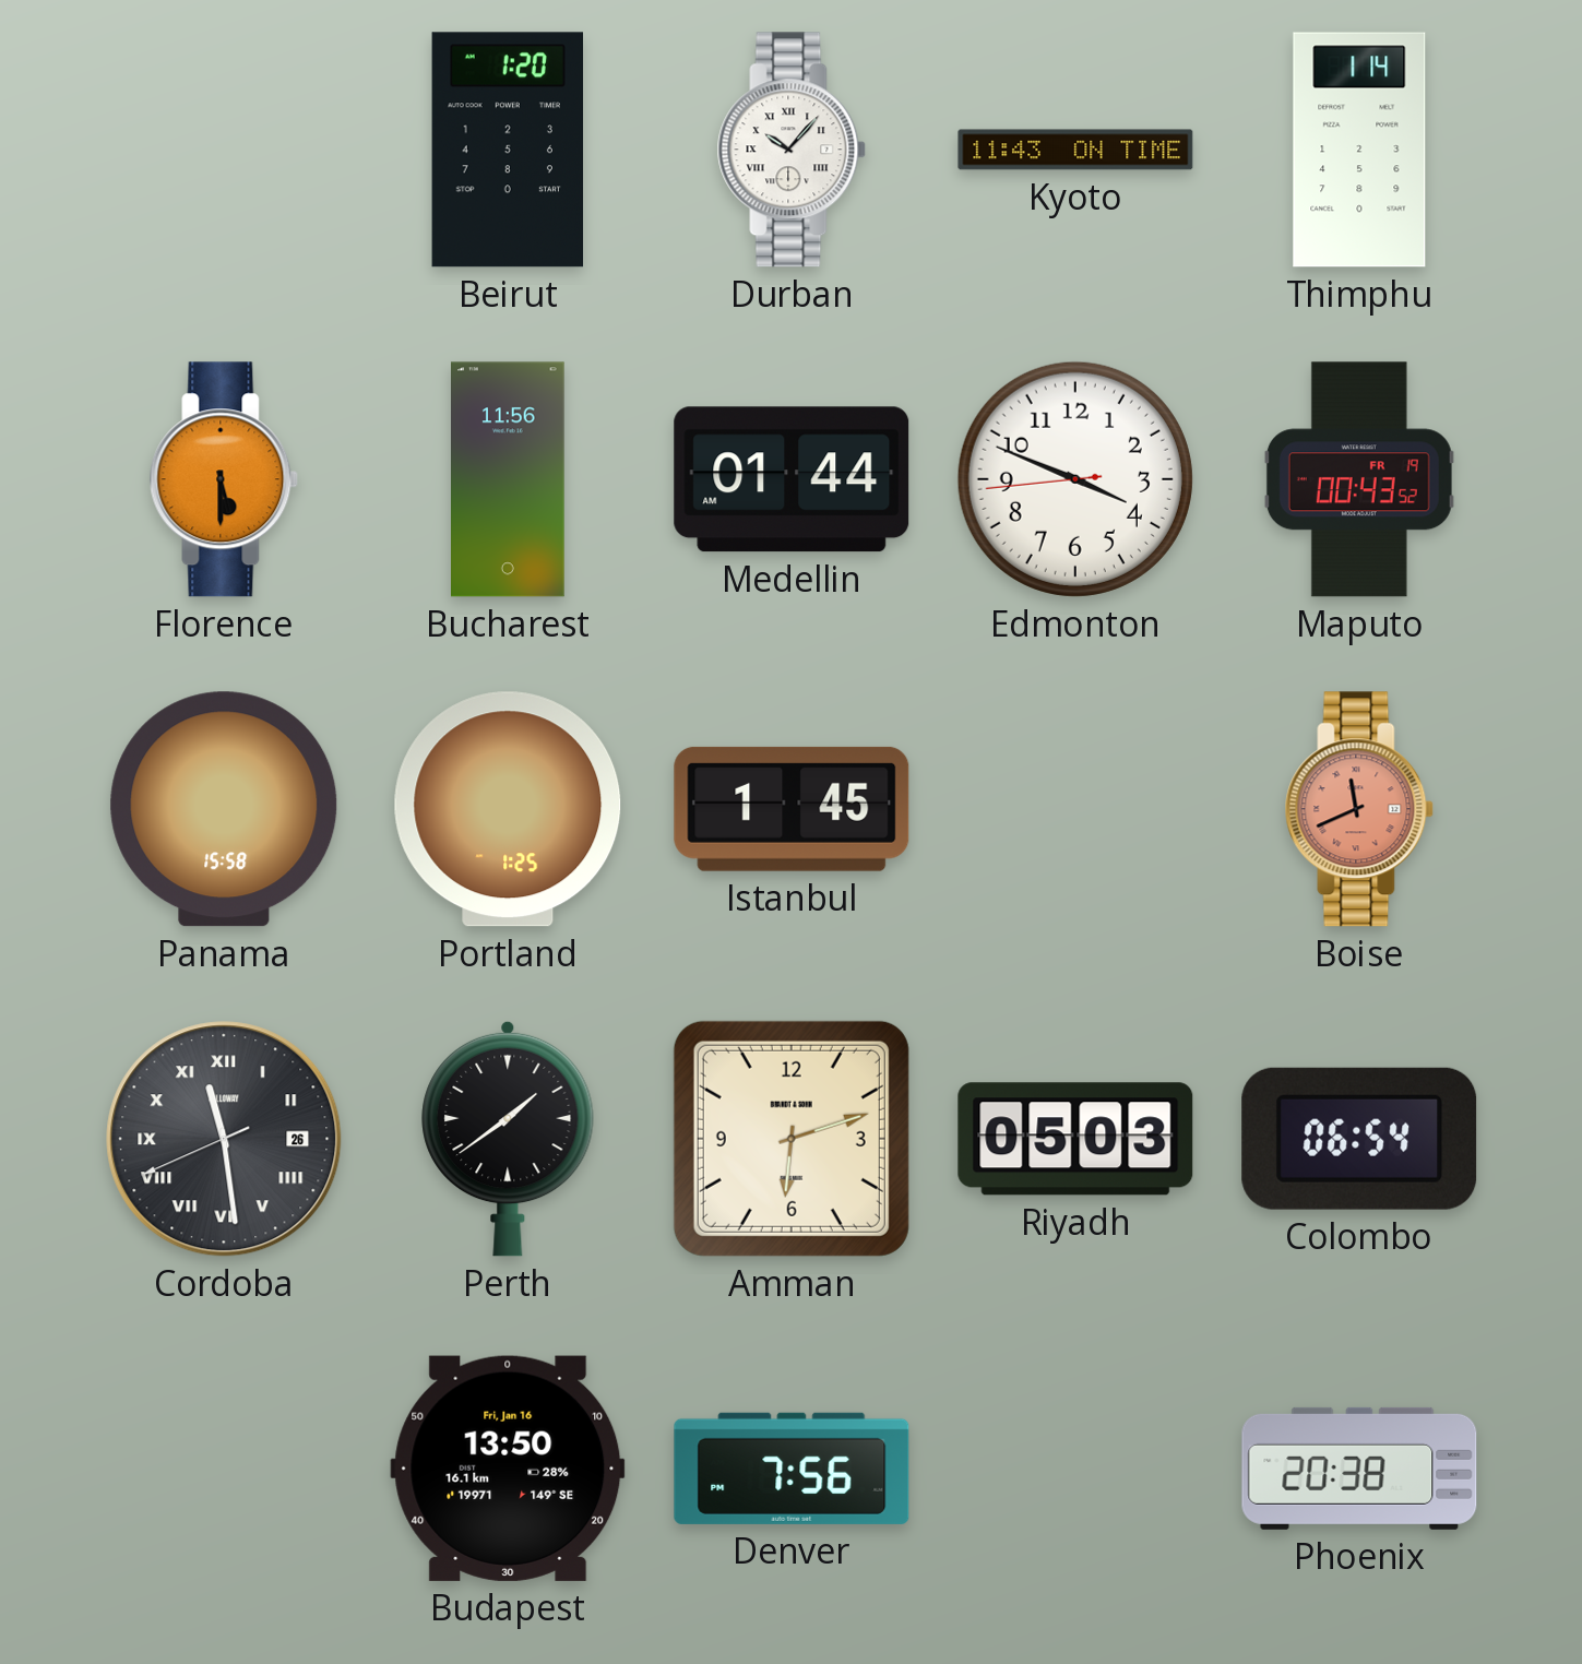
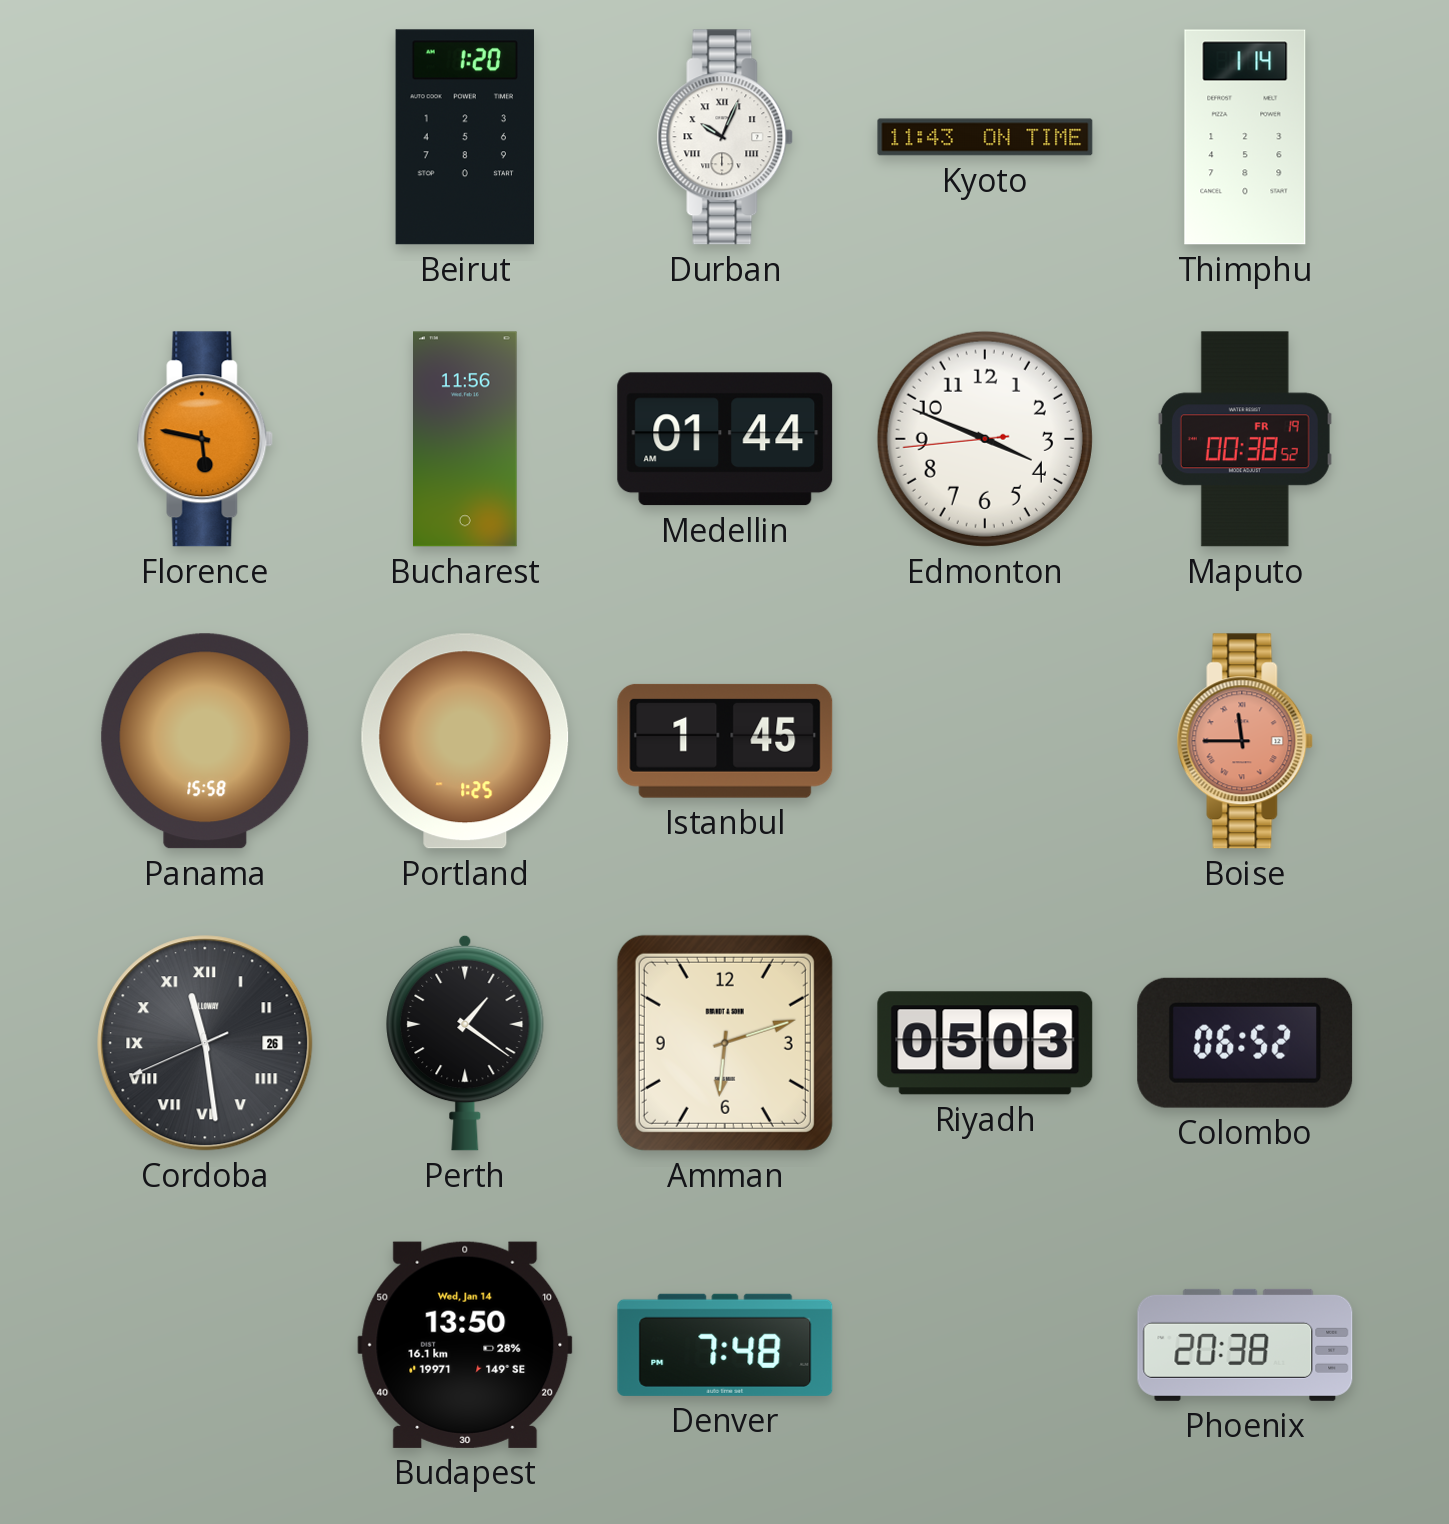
Durban: 10:07 -> 10:04
Florence: 5:30 -> 5:47
Maputo: 00:43 -> 00:38
Boise: 11:41 -> 11:45
Perth: 1:39 -> 1:21
Colombo: 06:54 -> 06:52
Budapest date: Fri, Jan 16 -> Wed, Jan 14
Denver: 7:56 -> 7:48
